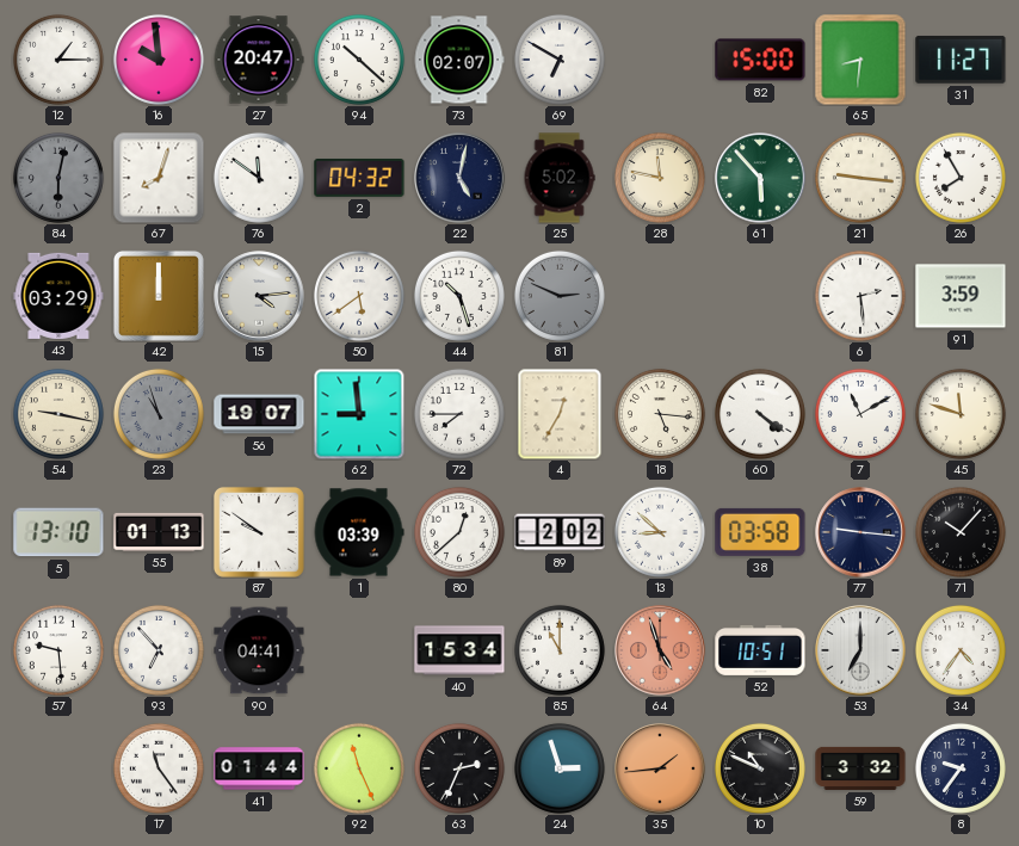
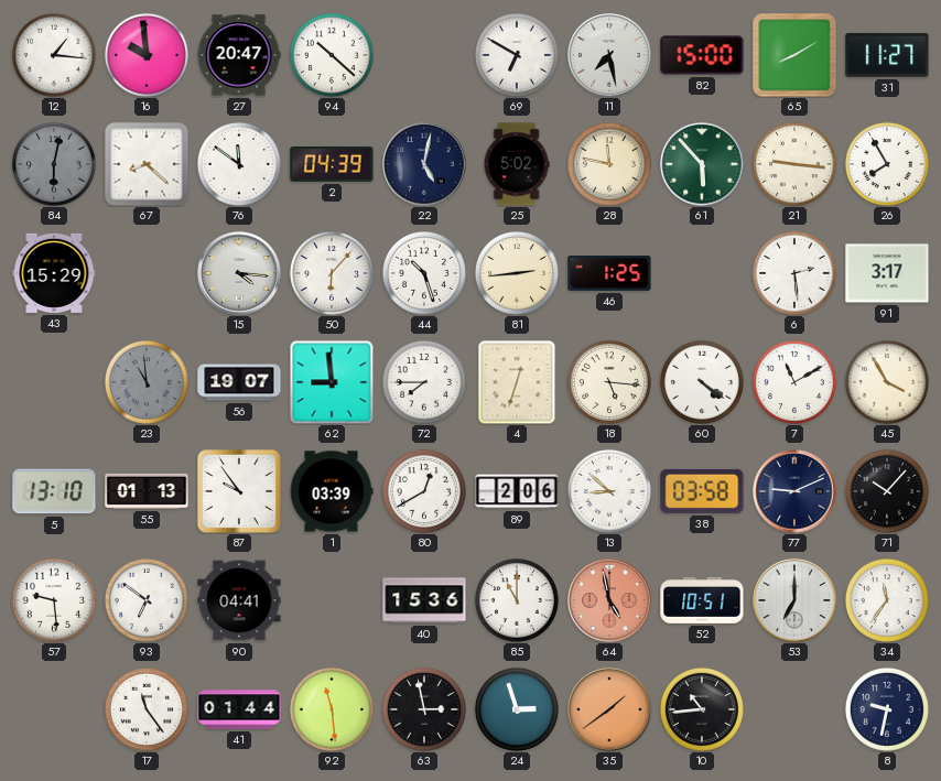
12: 1:15 -> 1:16
73: 02:07 -> none
11: none -> 7:28
65: 8:31 -> 8:10
67: 8:03 -> 8:22
2: 04:32 -> 04:39
43: 03:29 -> 15:29
42: 12:00 -> none
15: 4:14 -> 4:16
50: 5:39 -> 6:07
81: 2:49 -> 2:44
81 dial: grey -> cream
46: none -> 1:25
91: 3:59 -> 3:17
54: 9:17 -> none
23: 10:57 -> 10:59
4: 12:35 -> 12:33
45: 11:48 -> 3:55
87: 9:51 -> 9:54
80: 12:38 -> 12:40
89: 2:02 -> 2:06
77: 9:16 -> 9:11
93: 6:53 -> 6:51
40: 15:34 -> 15:36
64: 4:57 -> 4:58
34: 4:36 -> 11:36
92: 11:26 -> 11:29
63: 2:34 -> 2:58
35: 1:44 -> 1:39
10: 10:49 -> 10:44
59: 3:32 -> none
8: 9:36 -> 9:32
